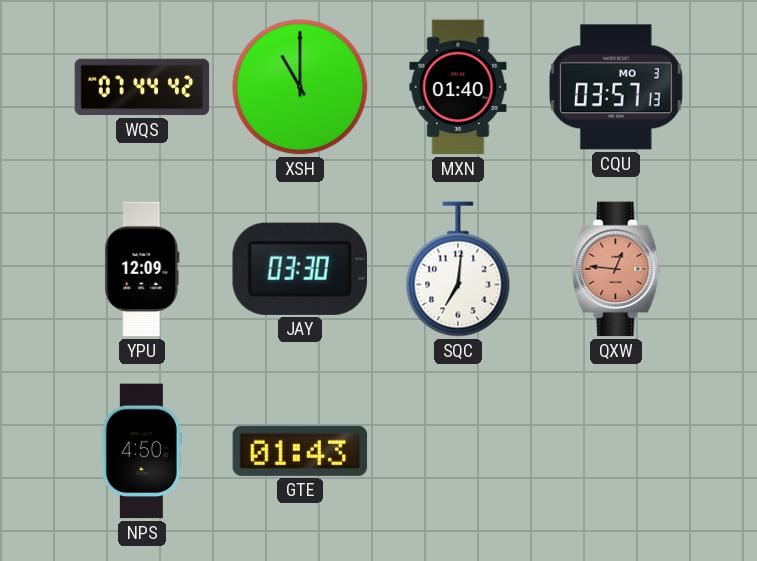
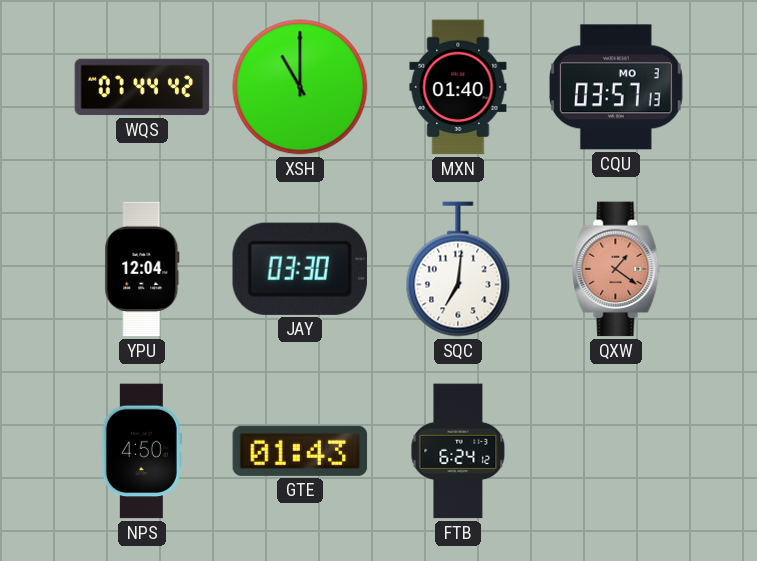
YPU: 12:09 -> 12:04
QXW: 12:46 -> 1:21
FTB: none -> 6:24
